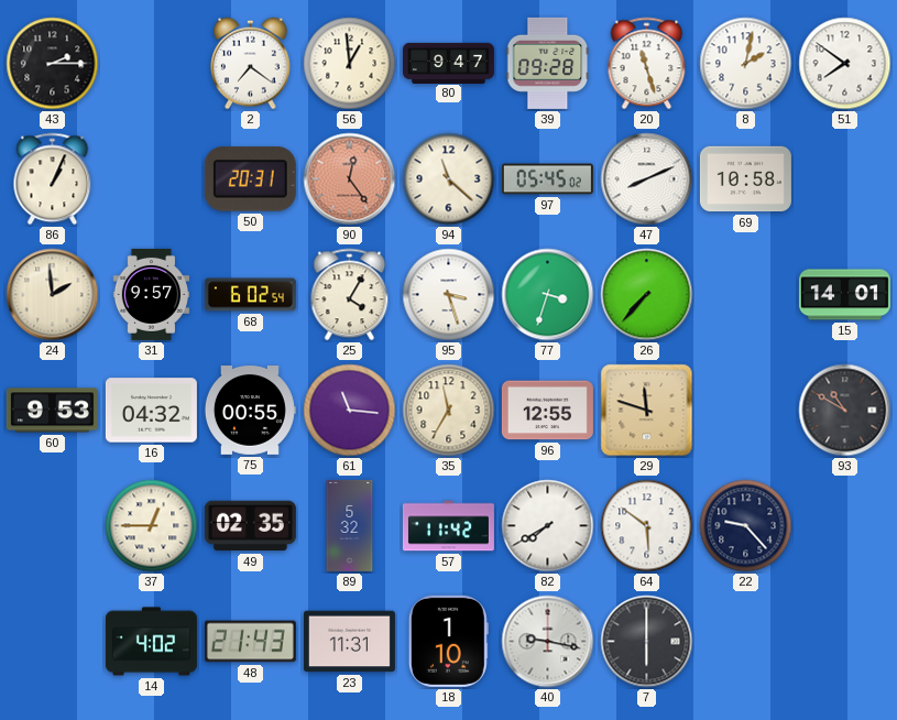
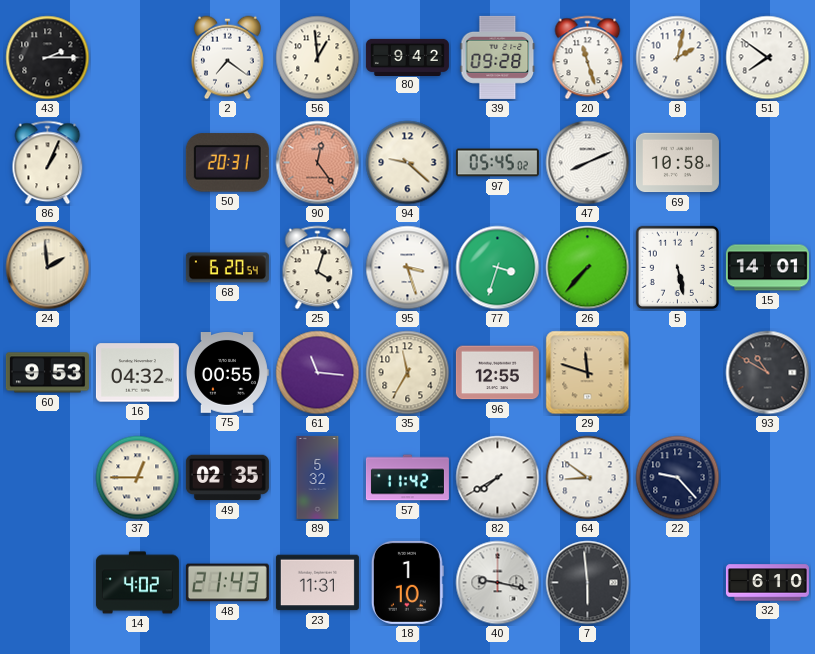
80: 9:47 -> 9:42
94: 11:22 -> 9:22
31: 9:57 -> none
68: 6:02 -> 6:20
25: 4:05 -> 4:03
5: none -> 5:28
64: 5:51 -> 8:51
7: 6:00 -> 5:59
32: none -> 6:10
